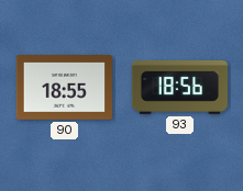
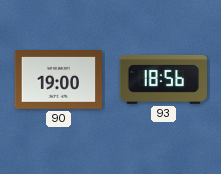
90: 18:55 -> 19:00
